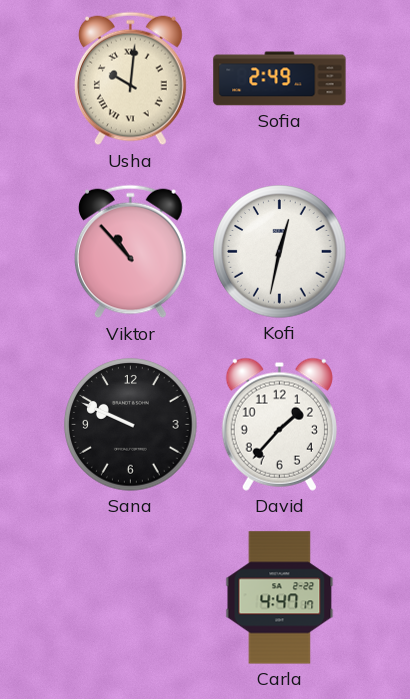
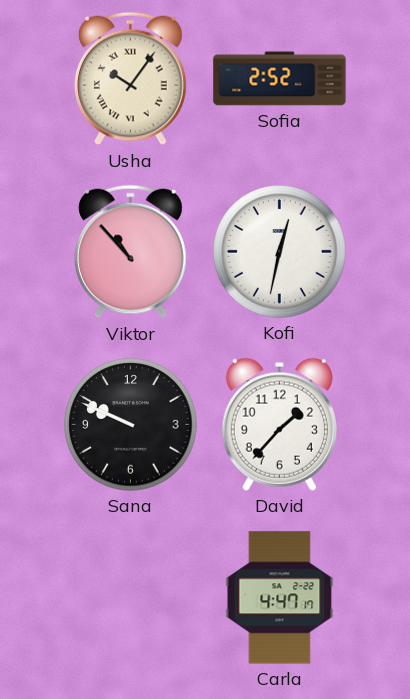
Usha: 10:01 -> 10:06
Sofia: 2:49 -> 2:52
